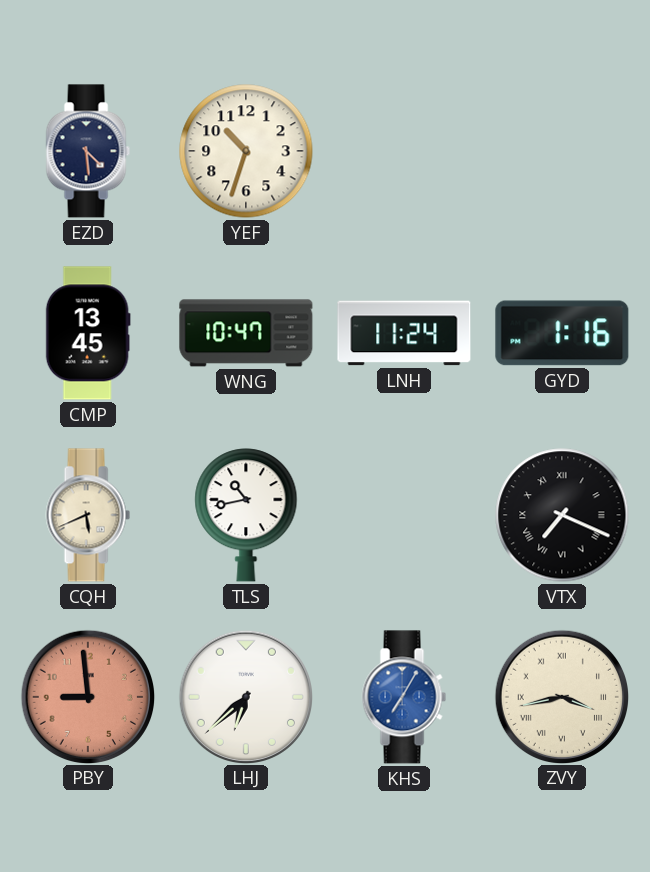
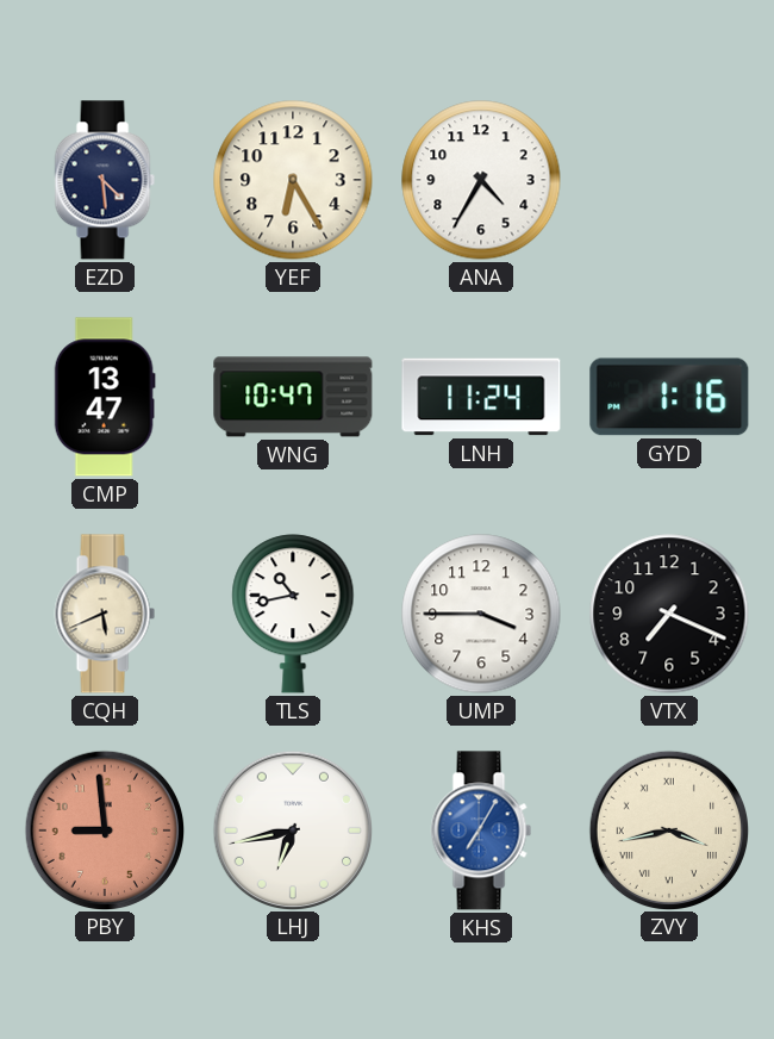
YEF: 10:33 -> 6:25
ANA: none -> 4:35
CMP: 13:45 -> 13:47
UMP: none -> 3:45
VTX numerals: Roman -> Arabic
LHJ: 6:38 -> 6:43
